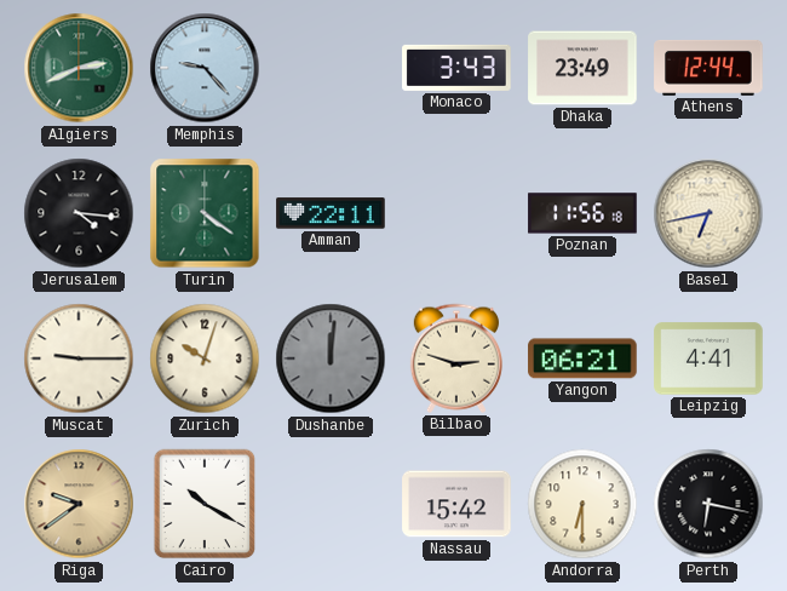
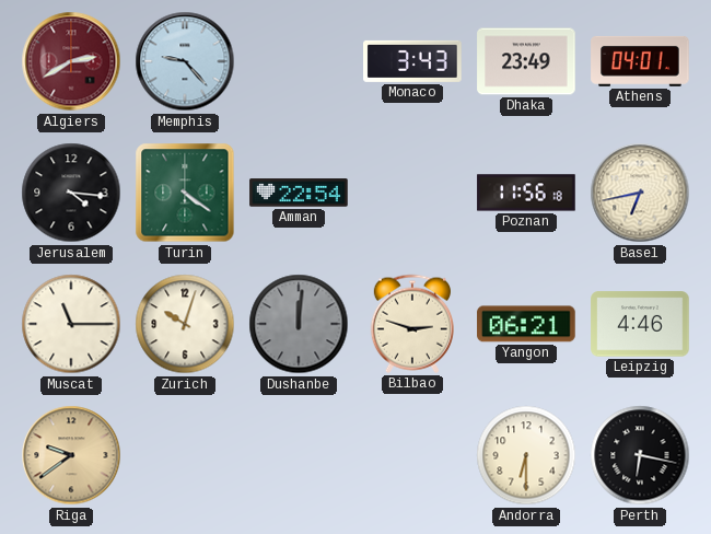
Algiers: 2:41 -> 2:40
Algiers dial: green -> burgundy
Athens: 12:44 -> 04:01
Amman: 22:11 -> 22:54
Muscat: 9:15 -> 11:15
Leipzig: 4:41 -> 4:46
Cairo: 10:20 -> none
Nassau: 15:42 -> none
